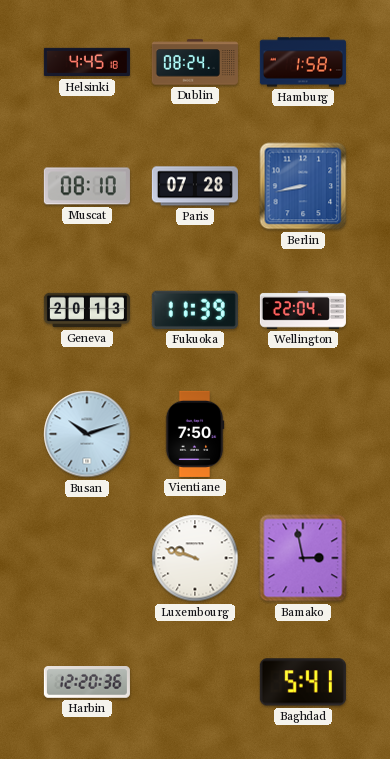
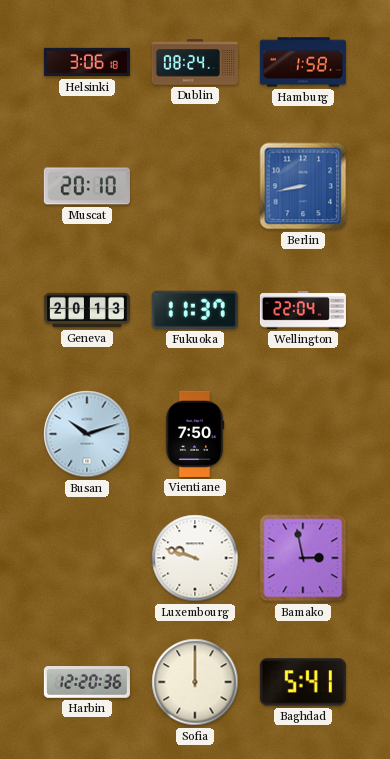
Helsinki: 4:45 -> 3:06
Muscat: 08:10 -> 20:10
Paris: 07:28 -> none
Fukuoka: 11:39 -> 11:37
Sofia: none -> 12:00
